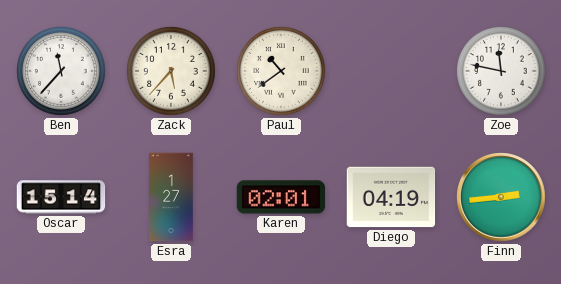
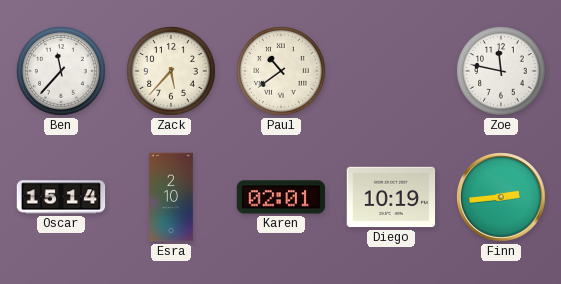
Esra: 1:27 -> 2:10
Diego: 04:19 -> 10:19
